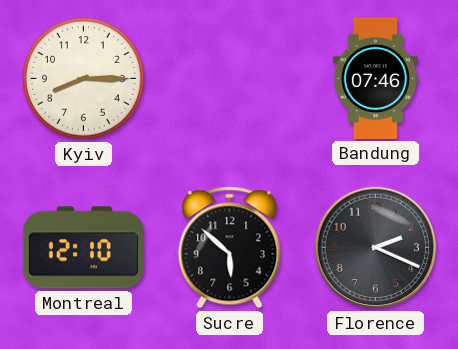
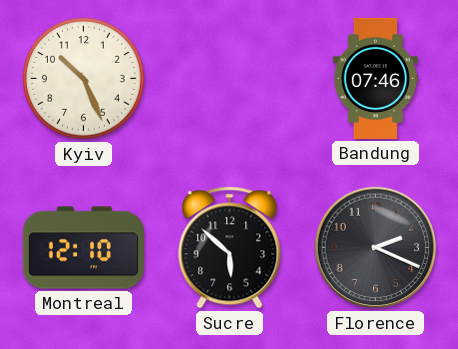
Kyiv: 8:15 -> 10:26
